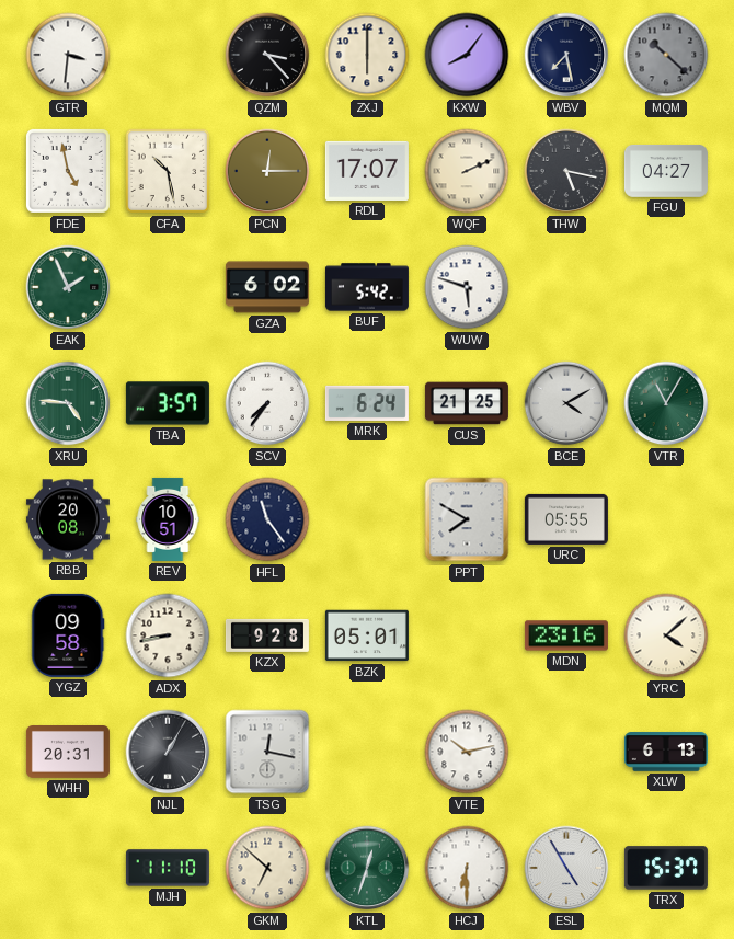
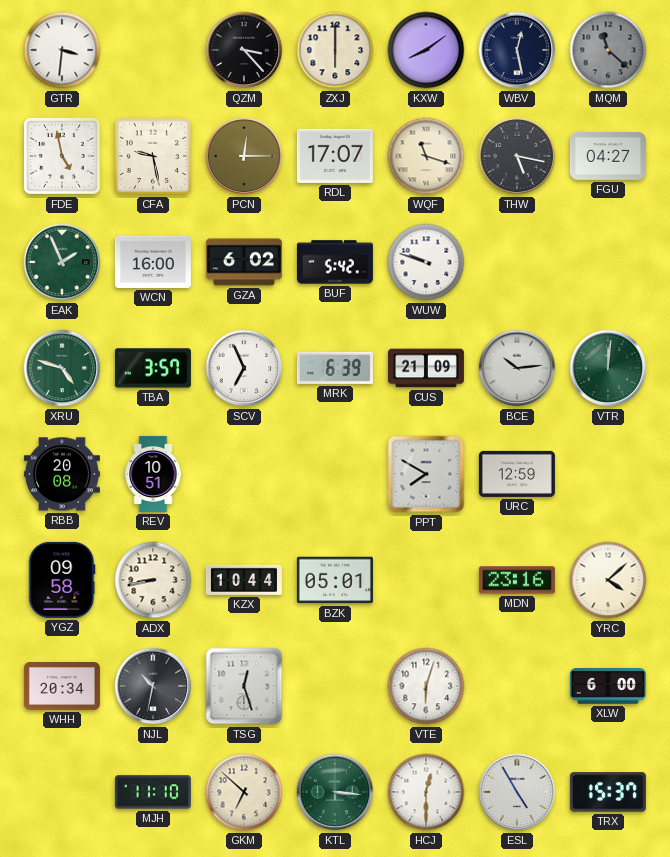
KXW: 8:06 -> 8:09
WBV: 7:28 -> 12:28
MQM: 10:22 -> 11:22
CFA: 10:28 -> 9:28
WQF: 2:11 -> 11:18
WCN: none -> 16:00
WUW: 5:48 -> 9:48
XRU: 4:46 -> 4:48
SCV: 7:36 -> 6:56
MRK: 6:24 -> 6:39
CUS: 21:25 -> 21:09
BCE: 4:10 -> 10:14
VTR: 11:05 -> 12:01
HFL: 11:24 -> none
URC: 05:55 -> 12:59
KZX: 9:28 -> 10:44
WHH: 20:31 -> 20:34
NJL: 1:05 -> 10:32
TSG: 12:17 -> 12:27
VTE: 10:13 -> 6:03
XLW: 6:13 -> 6:00
KTL: 12:33 -> 3:16
HCJ: 6:30 -> 12:30
